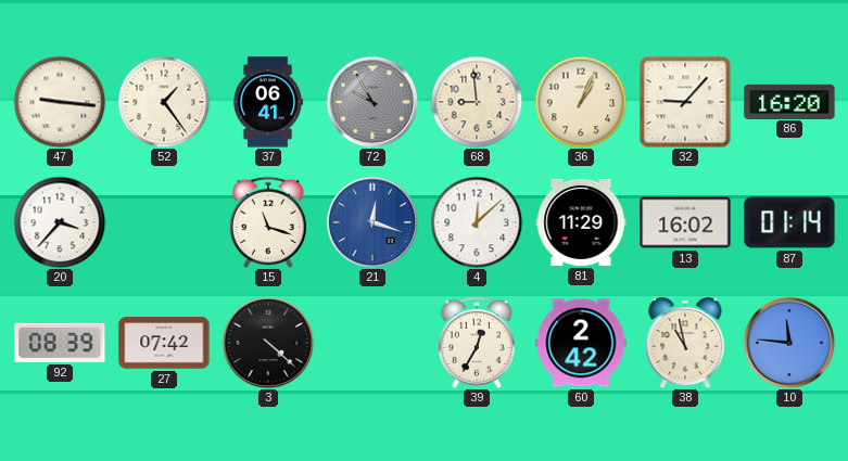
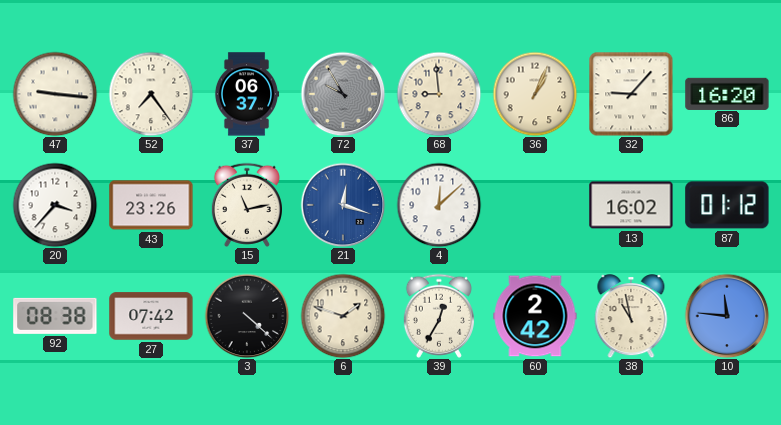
52: 1:24 -> 7:24
37: 06:41 -> 06:37
43: none -> 23:26
15: 11:18 -> 11:13
81: 11:29 -> none
87: 01:14 -> 01:12
92: 08:39 -> 08:38
6: none -> 1:48
